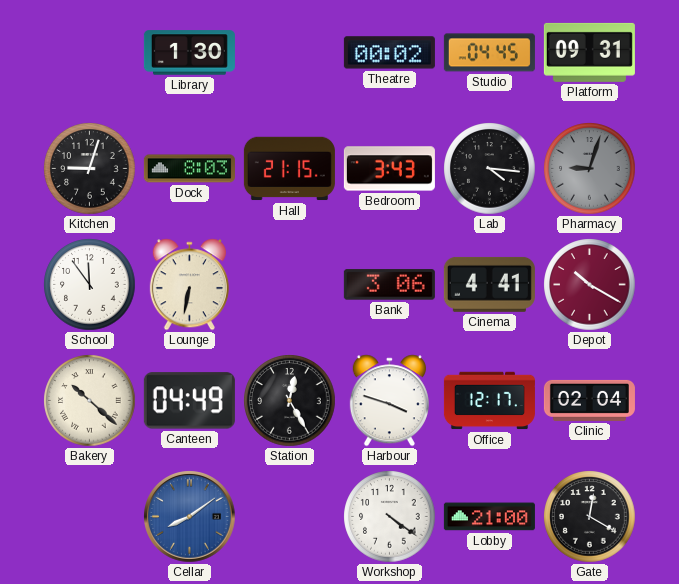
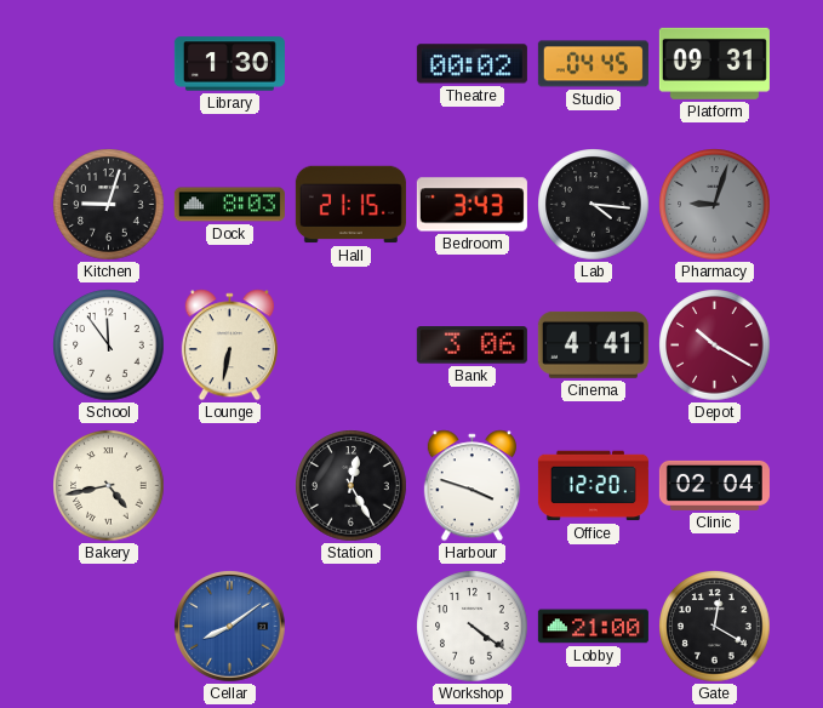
Bakery: 10:22 -> 4:43
Canteen: 04:49 -> none
Office: 12:17 -> 12:20
